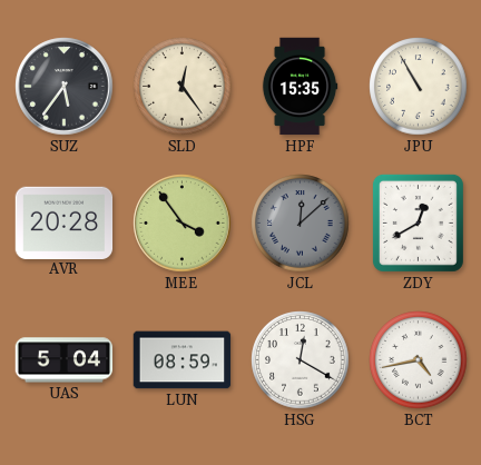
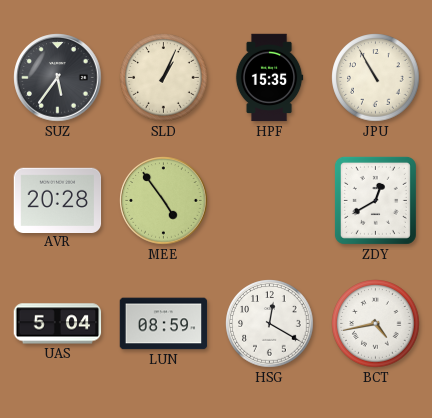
SLD: 12:24 -> 1:04
MEE: 3:54 -> 4:54
JCL: 12:08 -> none
